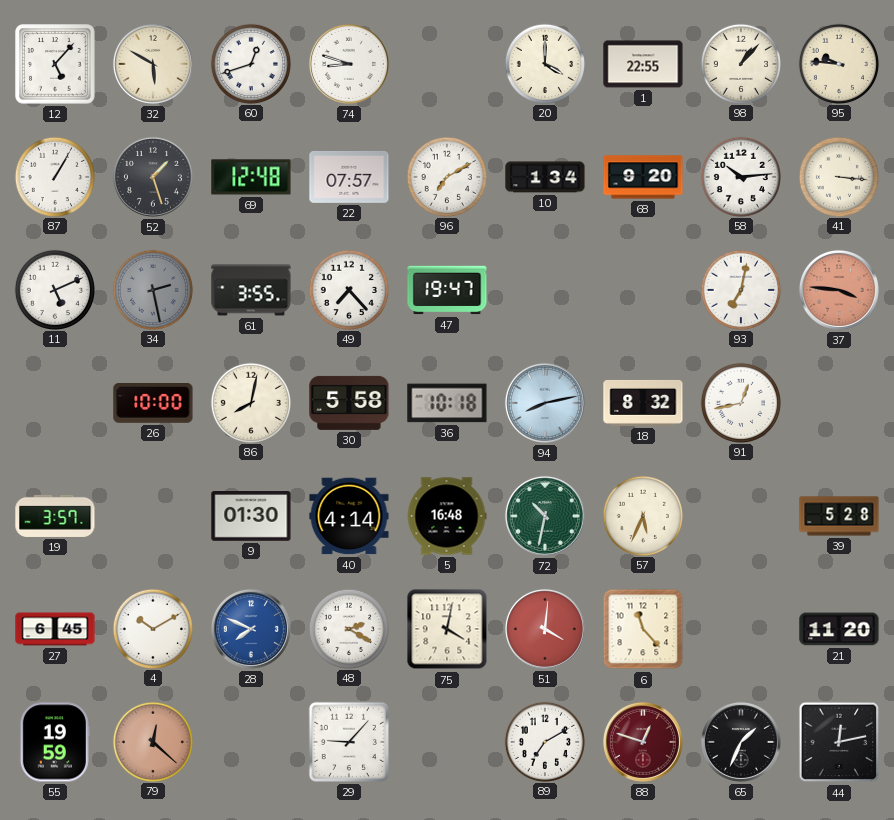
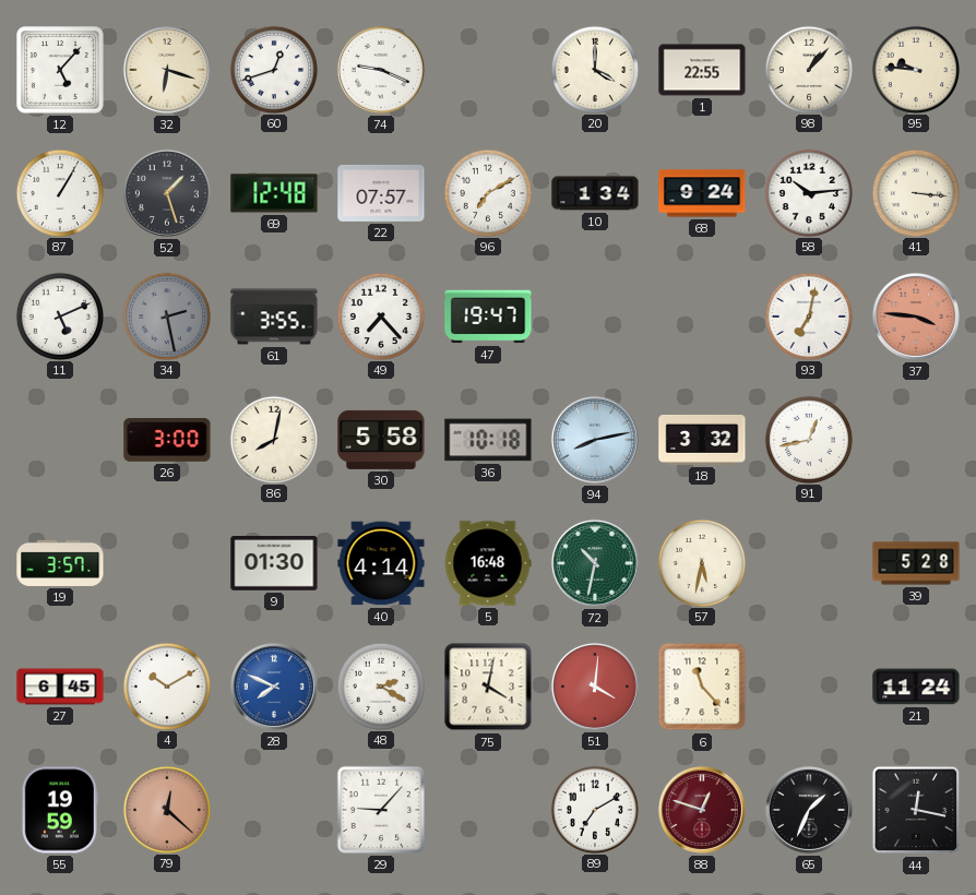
32: 5:50 -> 6:18
74: 8:48 -> 9:19
68: 9:20 -> 9:24
26: 10:00 -> 3:00
18: 8:32 -> 3:32
57: 5:34 -> 5:32
21: 11:20 -> 11:24
44: 12:13 -> 12:17
